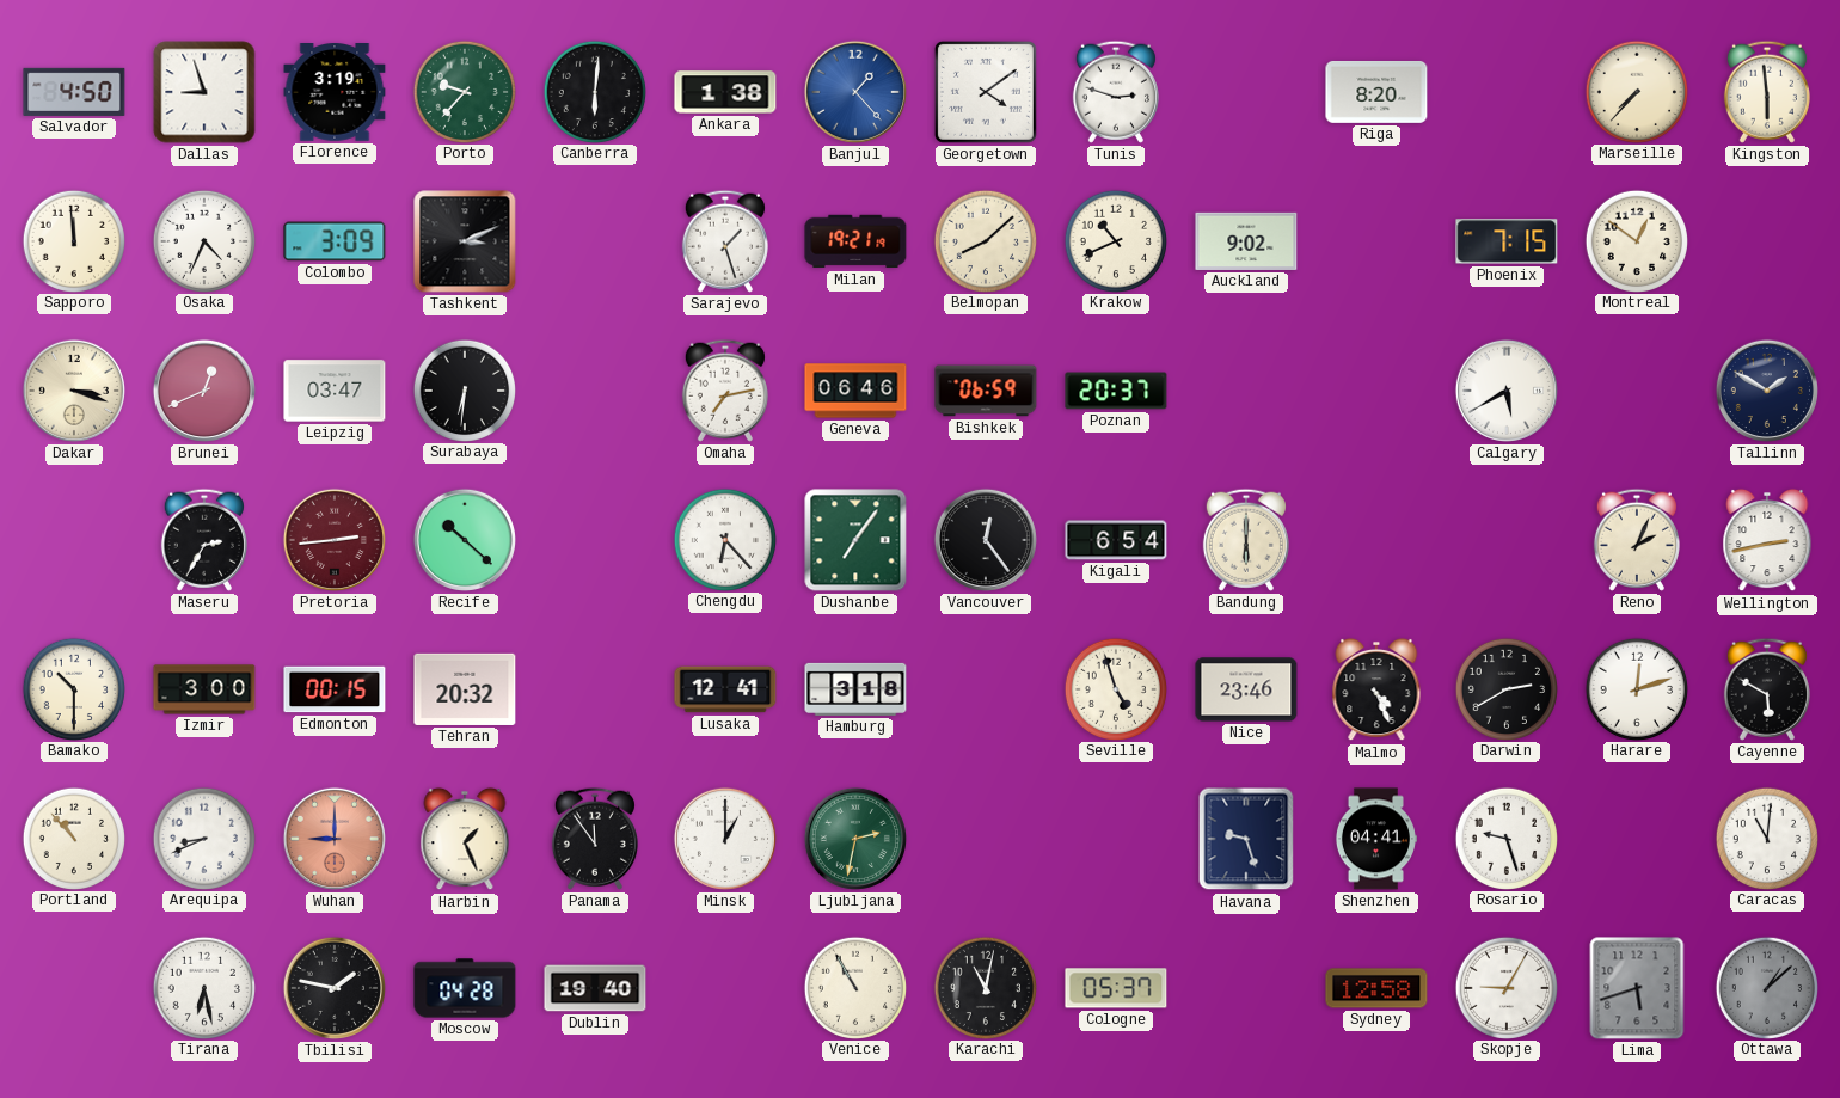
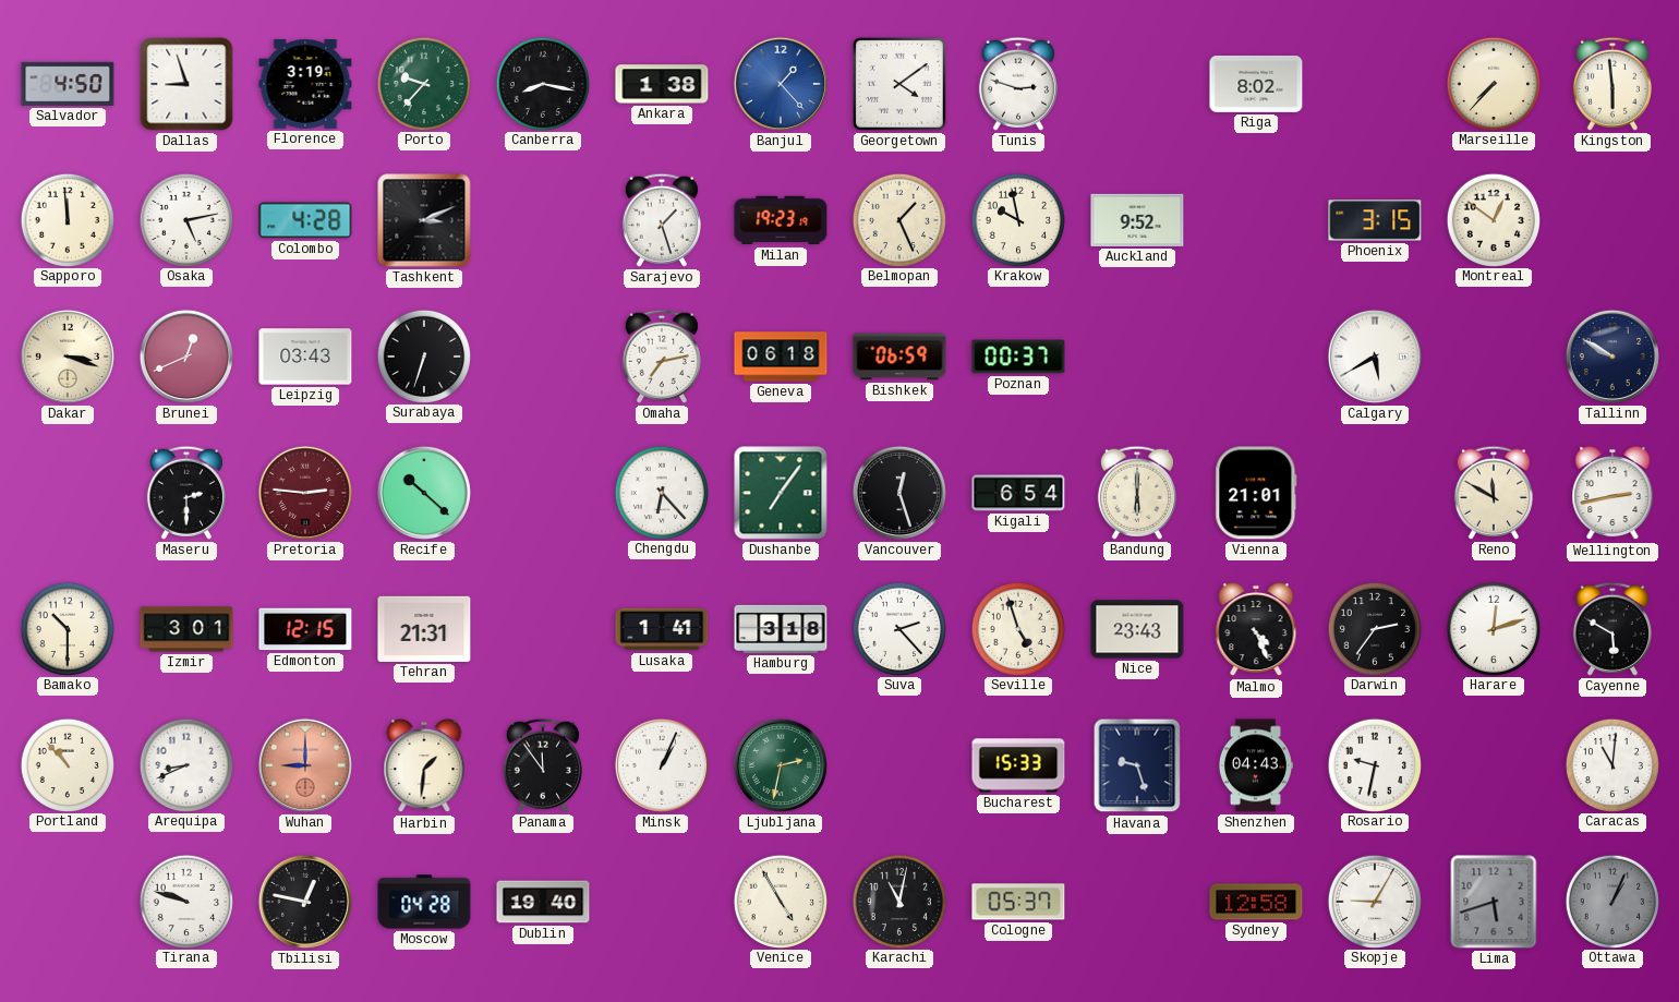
Canberra: 6:01 -> 8:17
Riga: 8:20 -> 8:02
Osaka: 4:34 -> 5:13
Colombo: 3:09 -> 4:28
Milan: 19:21 -> 19:23
Belmopan: 8:08 -> 1:26
Krakow: 10:41 -> 9:58
Auckland: 9:02 -> 9:52
Phoenix: 7:15 -> 3:15
Leipzig: 03:47 -> 03:43
Surabaya: 6:31 -> 6:33
Geneva: 06:46 -> 06:18
Poznan: 20:37 -> 00:37
Tallinn: 1:50 -> 9:50
Maseru: 2:35 -> 2:30
Pretoria: 2:44 -> 2:46
Vancouver: 12:24 -> 12:27
Vienna: none -> 21:01
Reno: 2:04 -> 11:50
Izmir: 3:00 -> 3:01
Edmonton: 00:15 -> 12:15
Tehran: 20:32 -> 21:31
Lusaka: 12:41 -> 1:41
Suva: none -> 2:23
Nice: 23:46 -> 23:43
Darwin: 2:40 -> 2:36
Harbin: 1:26 -> 1:31
Minsk: 1:00 -> 1:04
Bucharest: none -> 15:33
Shenzhen: 04:41 -> 04:43
Rosario: 9:27 -> 9:32
Tirana: 6:28 -> 9:48
Tbilisi: 1:47 -> 12:47
Venice: 10:55 -> 4:55
Ottawa: 1:08 -> 1:04
